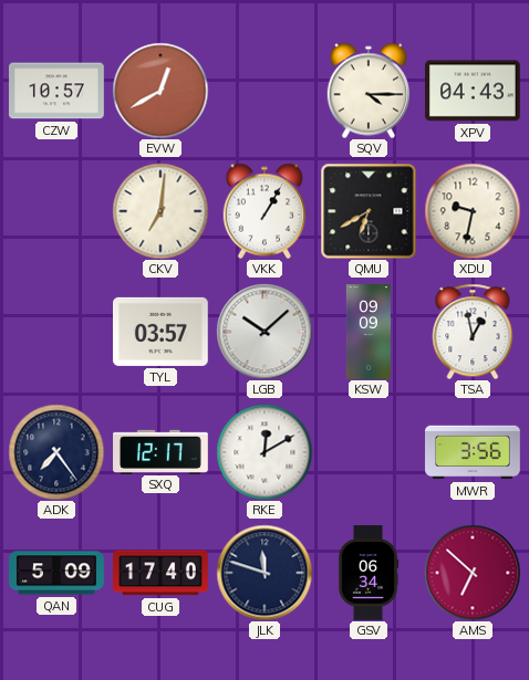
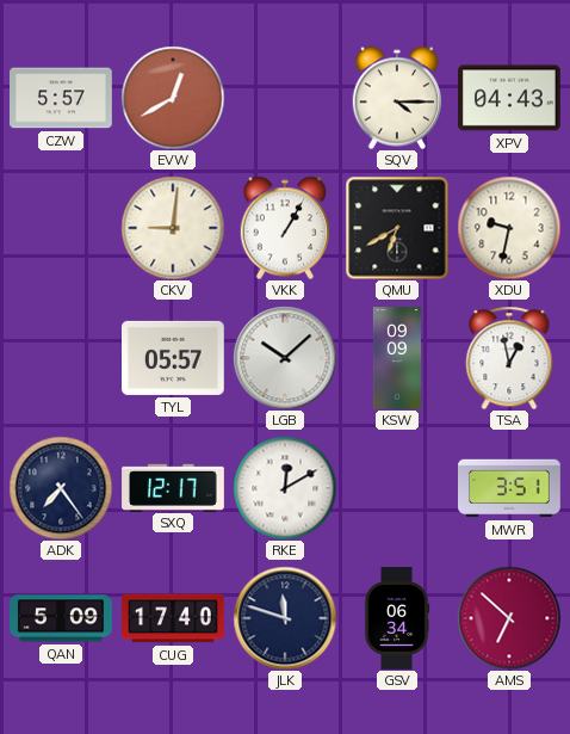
CZW: 10:57 -> 5:57
CKV: 7:01 -> 9:01
TYL: 03:57 -> 05:57
MWR: 3:56 -> 3:51
